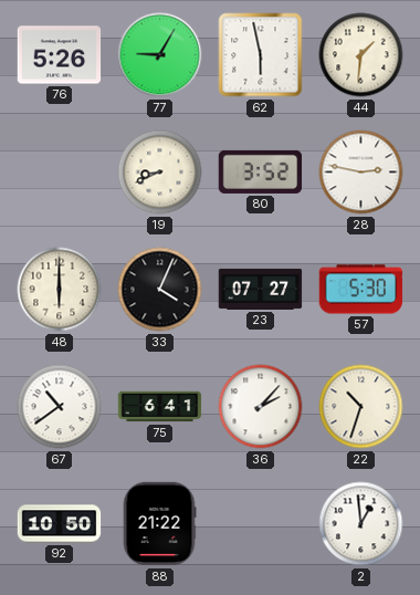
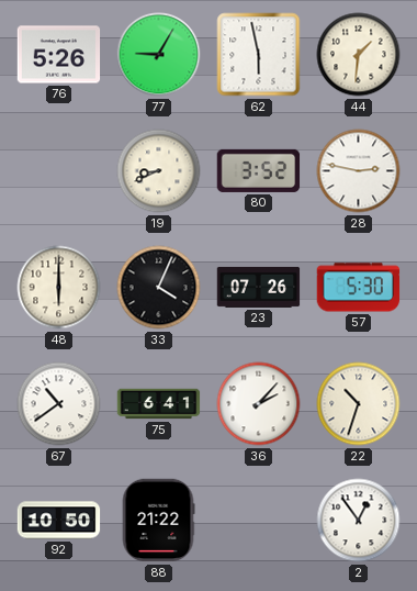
23: 07:27 -> 07:26
2: 12:59 -> 12:54
